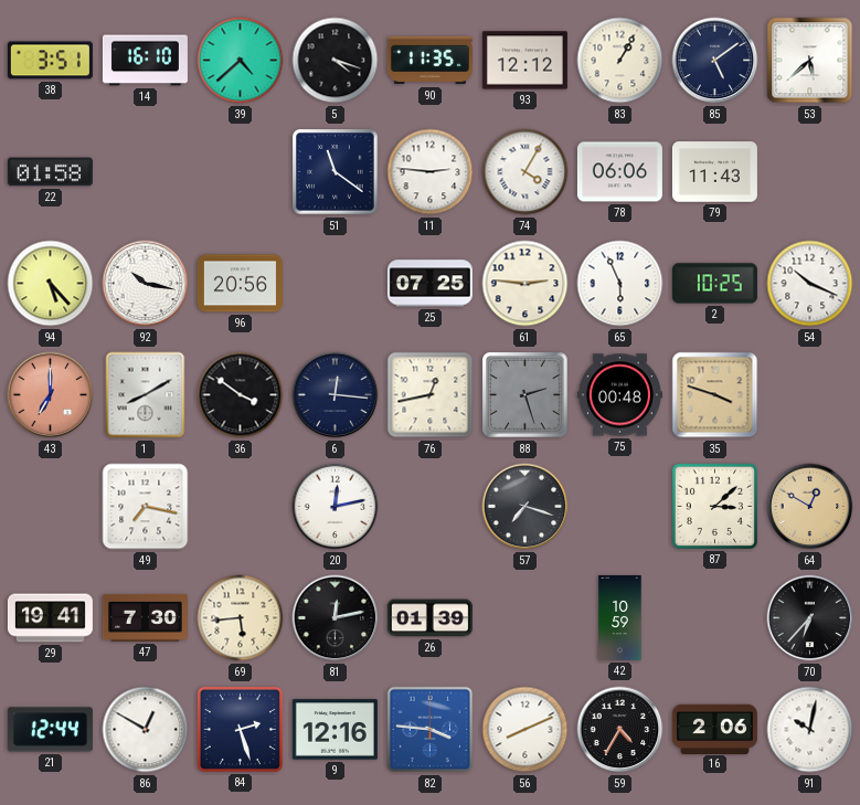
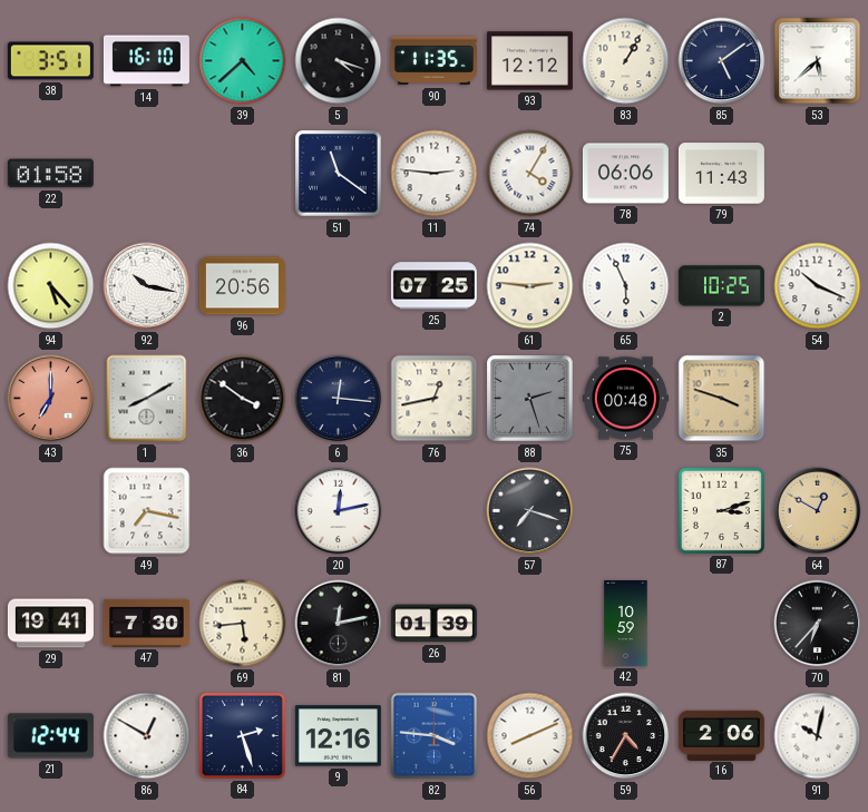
87: 3:08 -> 3:12
